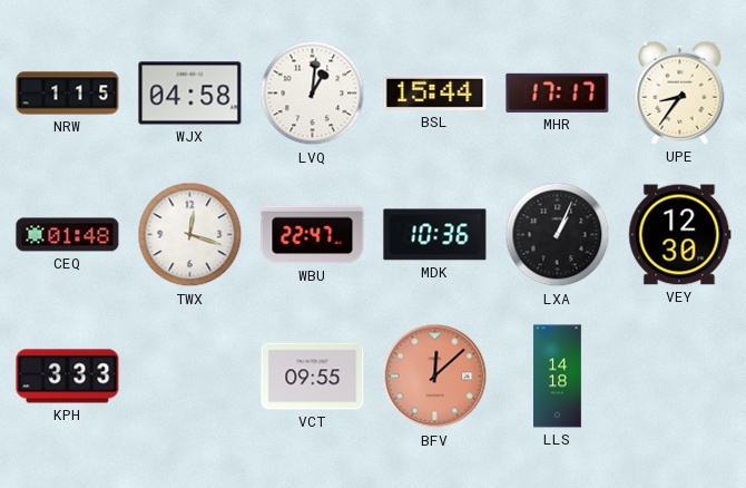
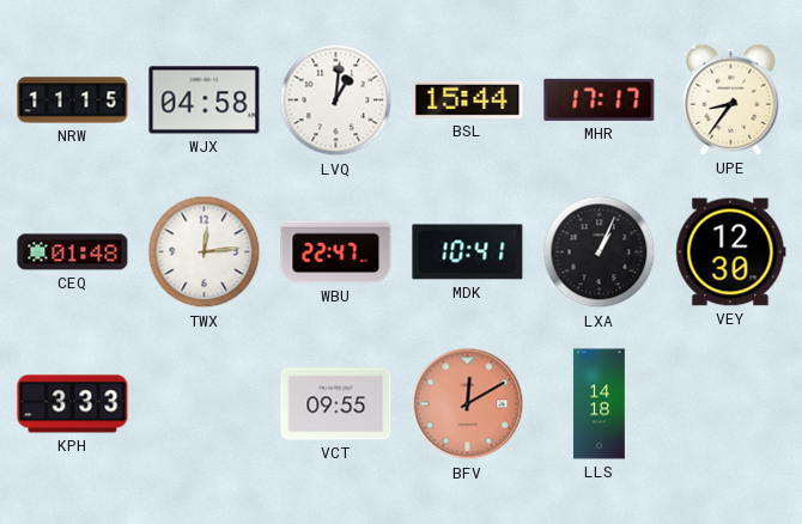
NRW: 1:15 -> 11:15
TWX: 12:18 -> 12:14
MDK: 10:36 -> 10:41
BFV: 12:08 -> 12:10
